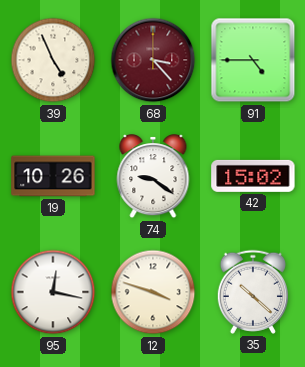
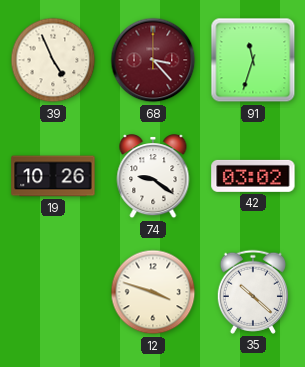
91: 4:45 -> 11:33
42: 15:02 -> 03:02
95: 12:17 -> none
